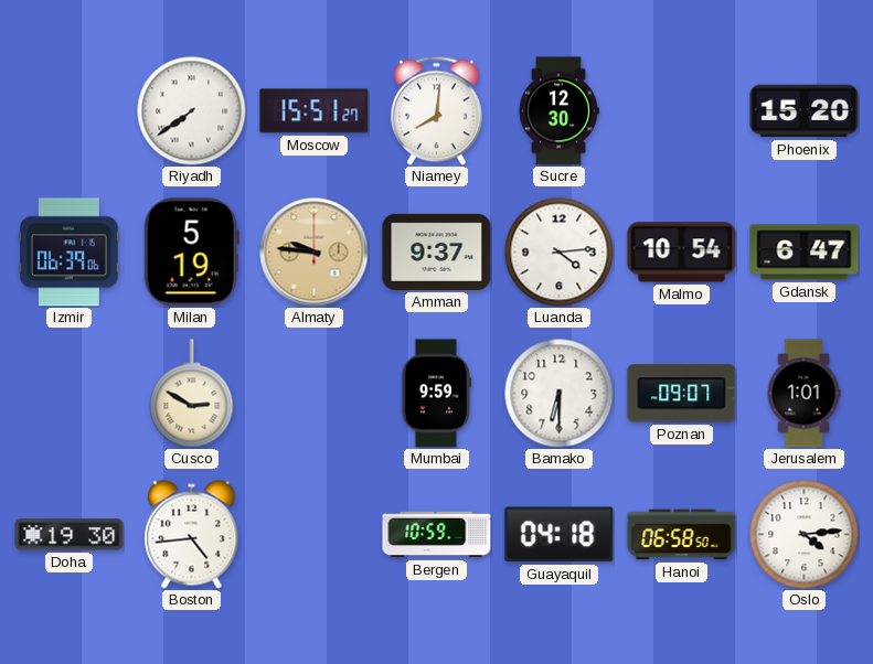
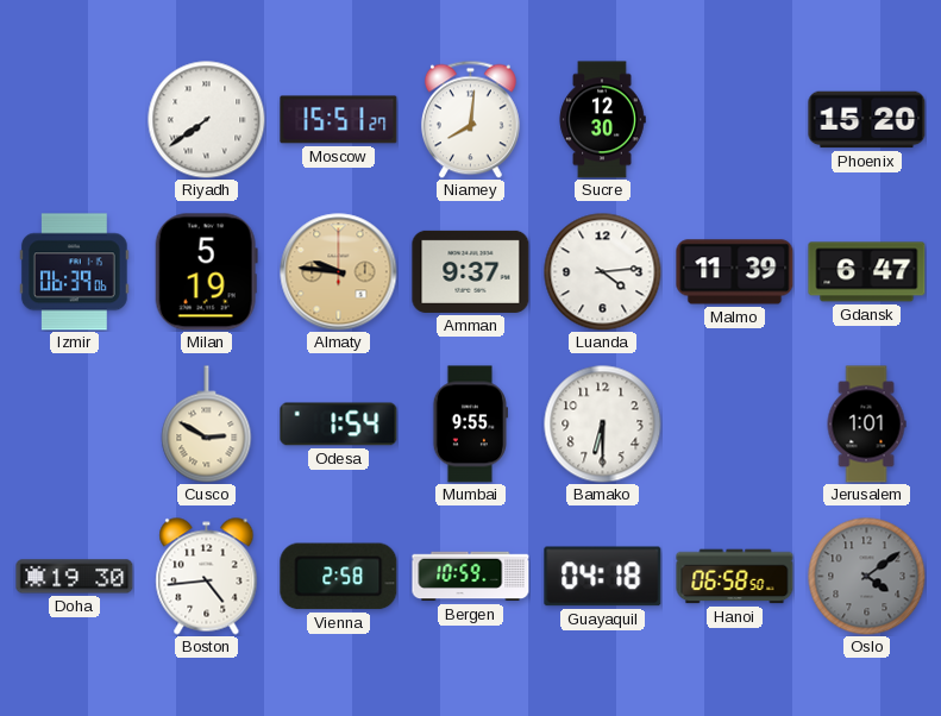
Malmo: 10:54 -> 11:39
Odesa: none -> 1:54
Mumbai: 9:59 -> 9:55
Poznan: 09:07 -> none
Vienna: none -> 2:58
Oslo: 4:14 -> 4:09
Oslo dial: white -> grey
